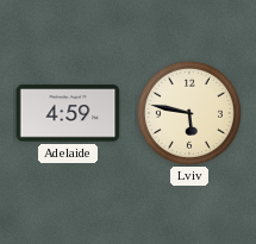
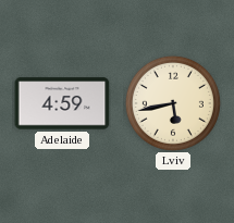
Lviv: 5:47 -> 5:43
